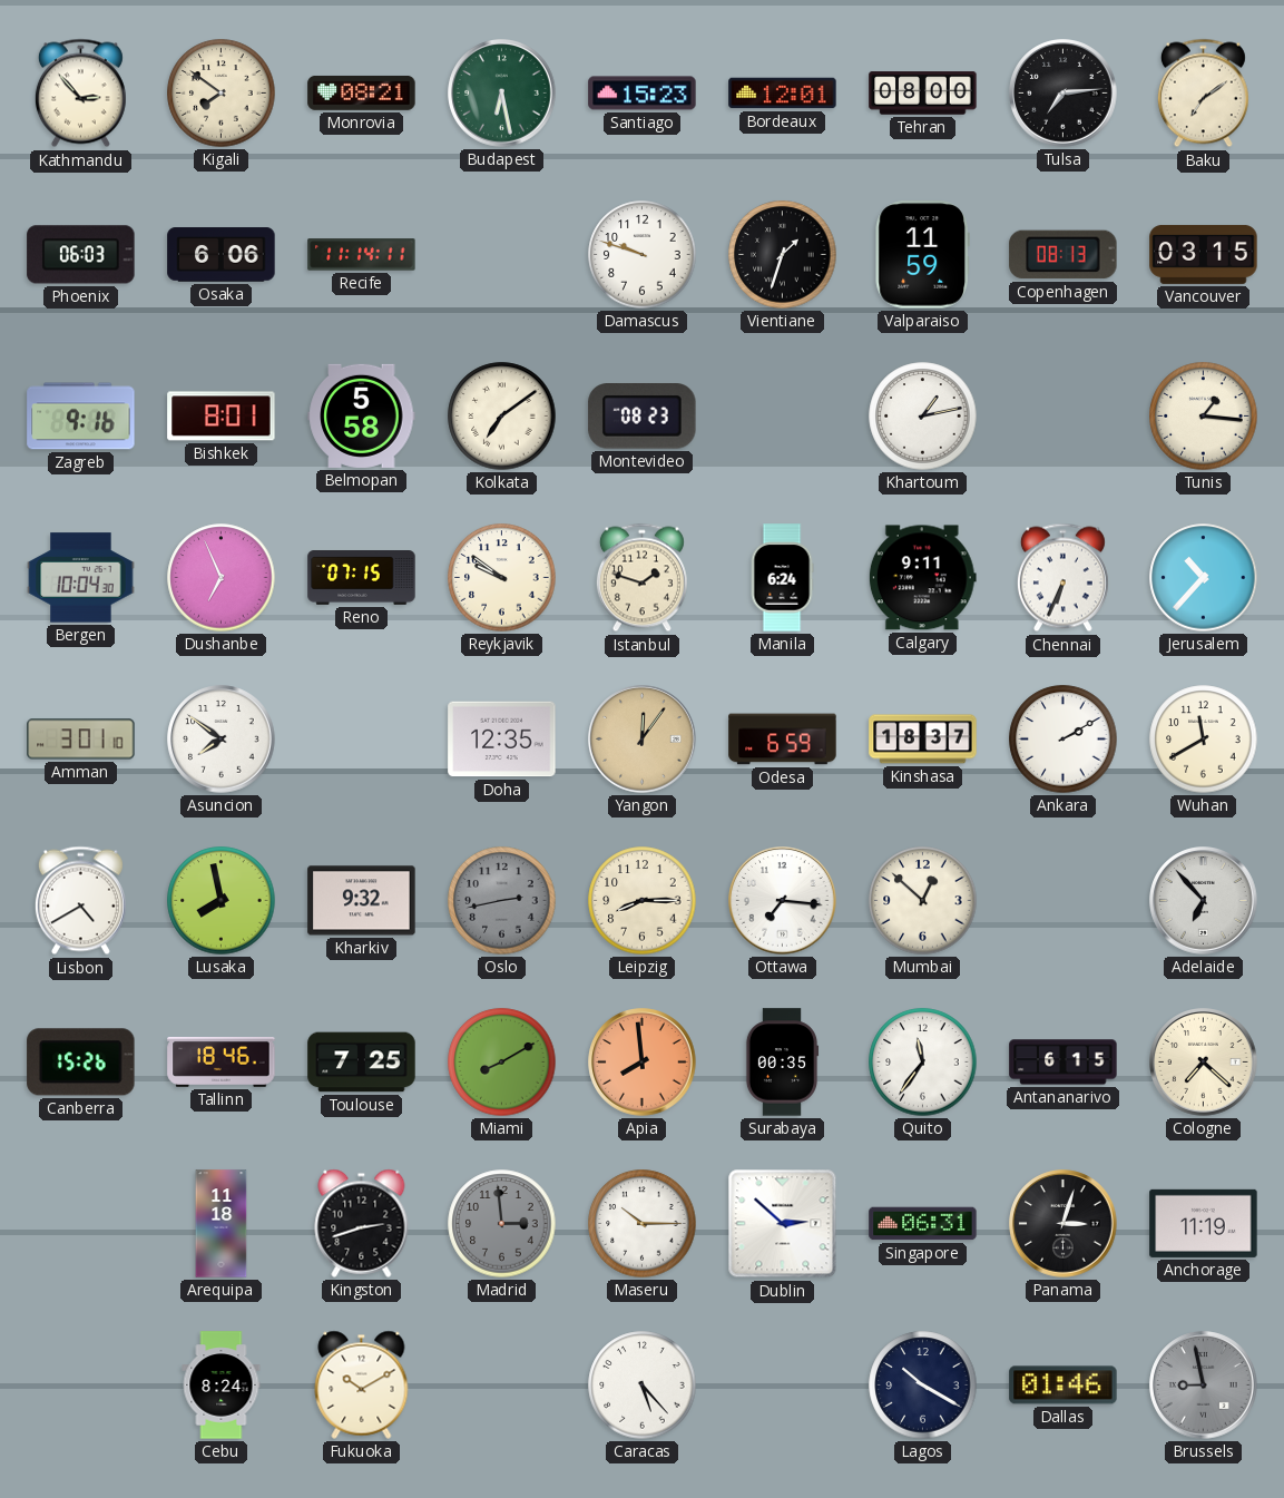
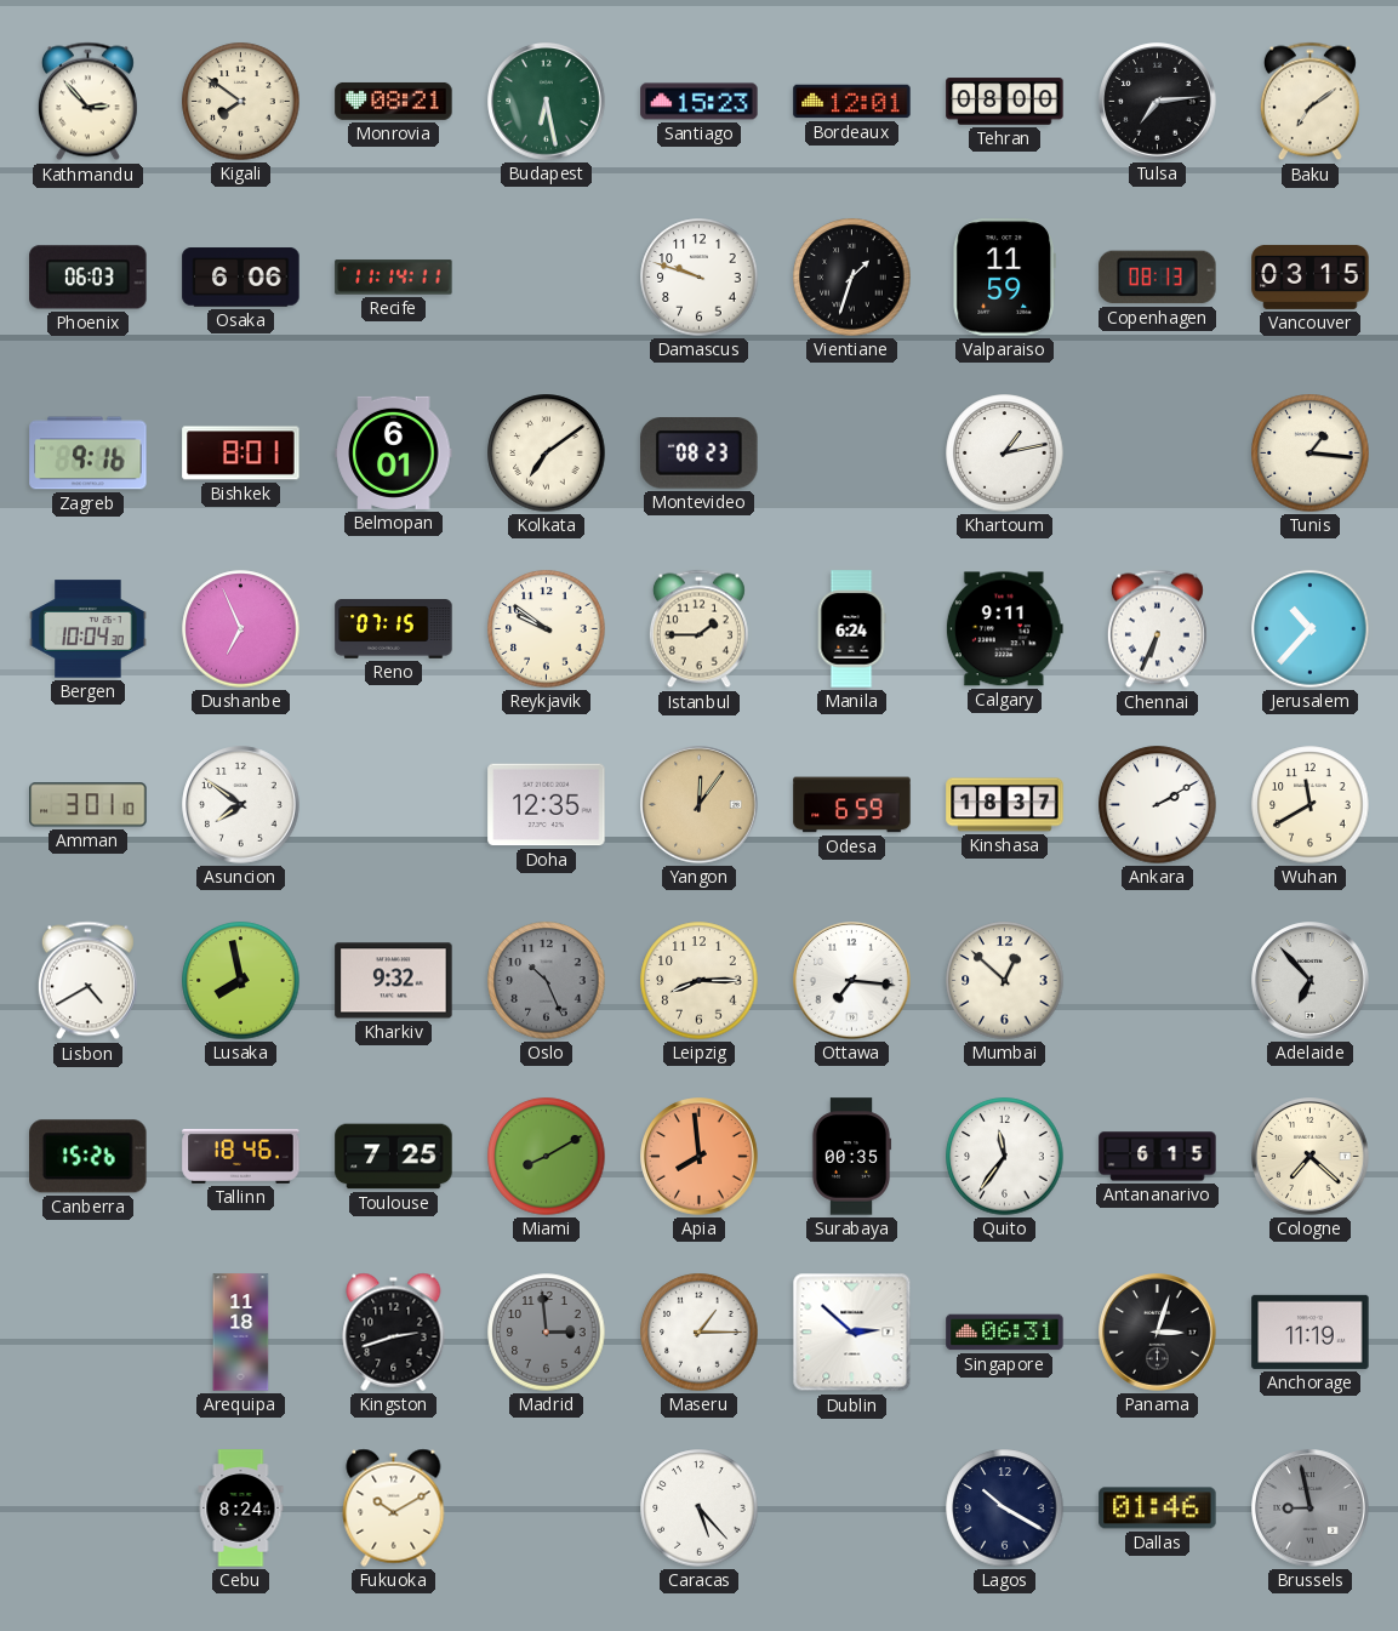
Belmopan: 5:58 -> 6:01
Istanbul: 1:48 -> 1:45
Oslo: 2:43 -> 10:26
Maseru: 10:15 -> 1:15
